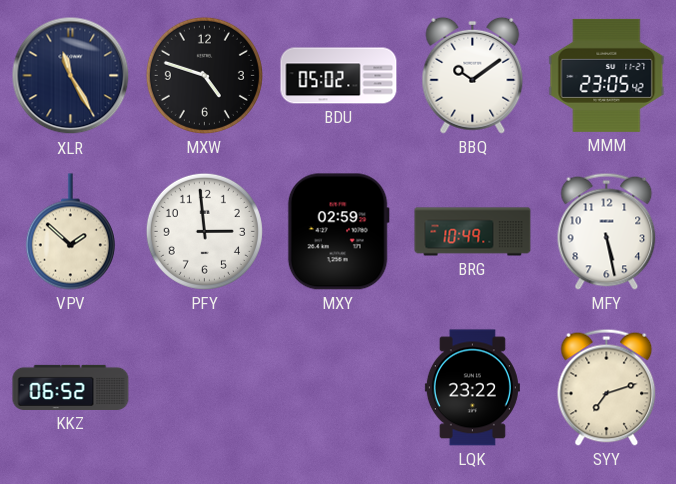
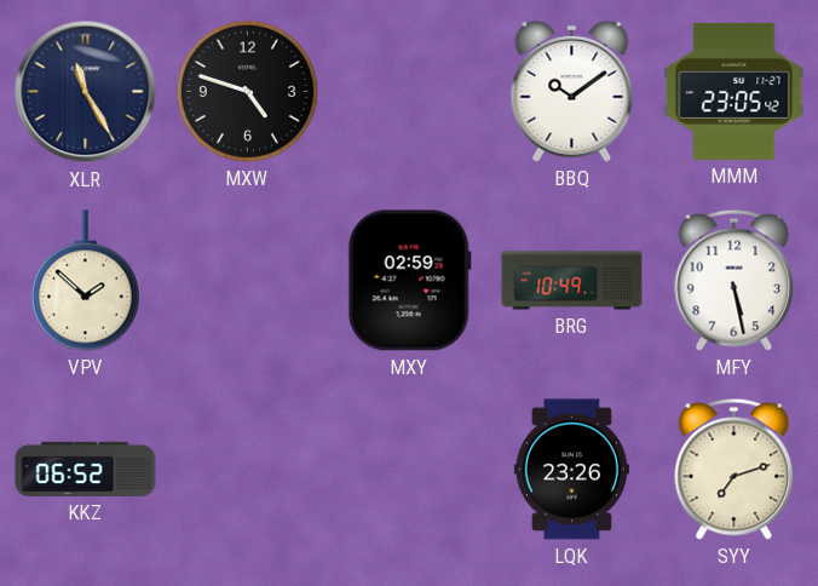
BDU: 05:02 -> none
PFY: 2:59 -> none
LQK: 23:22 -> 23:26
